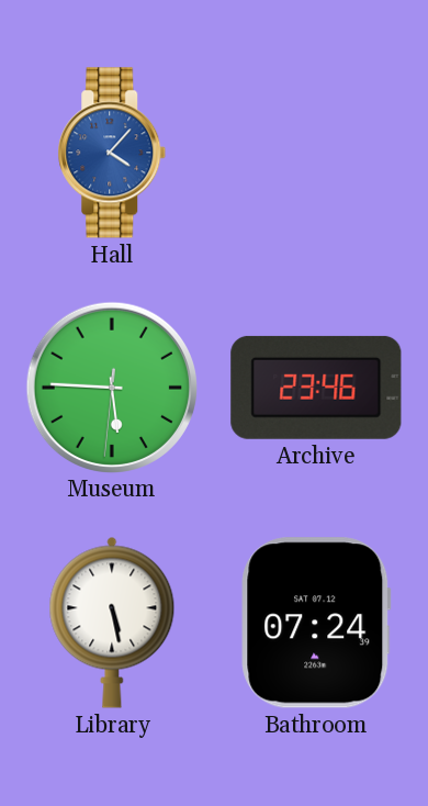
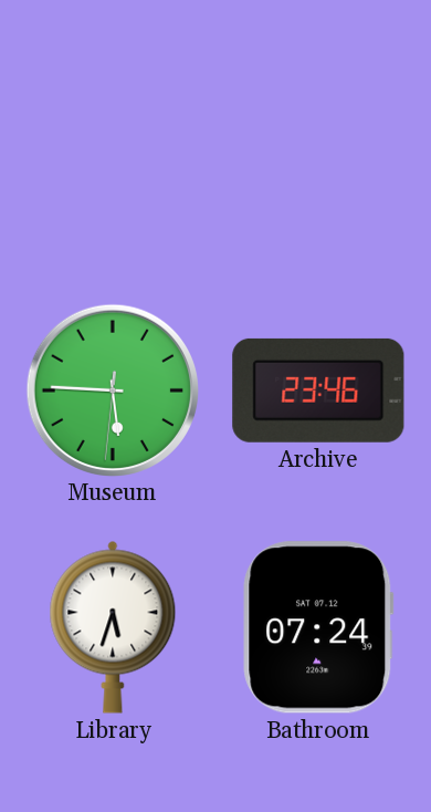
Hall: 4:07 -> none
Library: 5:28 -> 5:33
